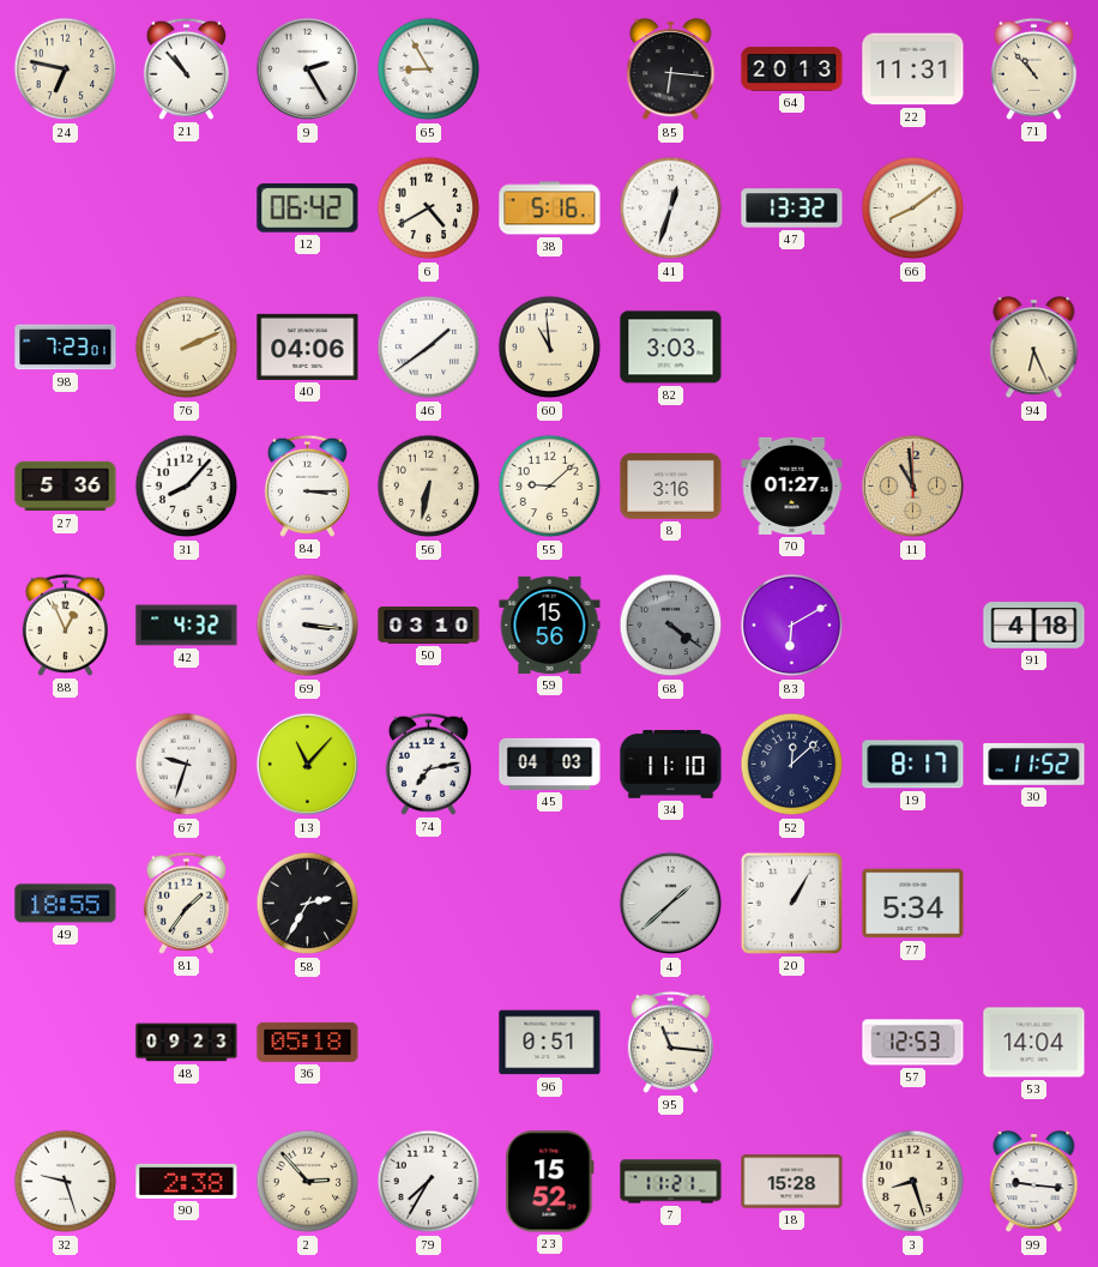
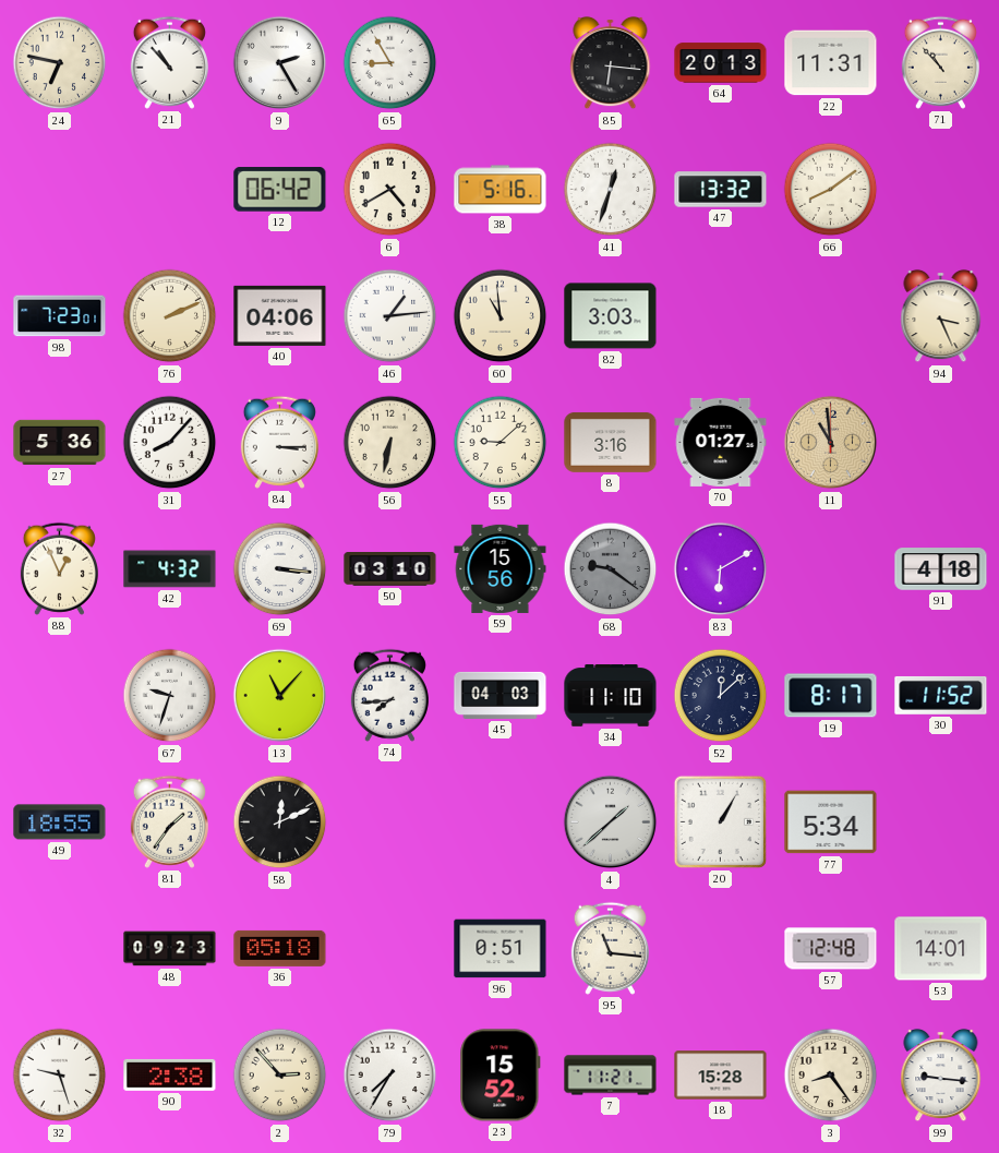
46: 1:39 -> 1:14
94: 6:26 -> 3:26
68: 4:21 -> 9:21
74: 7:13 -> 7:44
58: 2:35 -> 12:11
57: 12:53 -> 12:48
53: 14:04 -> 14:01
3: 8:27 -> 8:24
